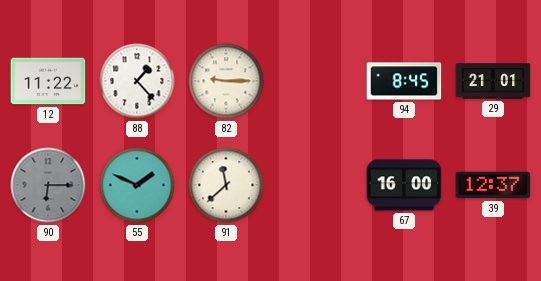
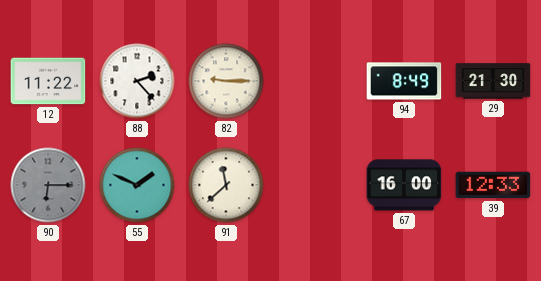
88: 1:23 -> 2:23
94: 8:45 -> 8:49
29: 21:01 -> 21:30
39: 12:37 -> 12:33
